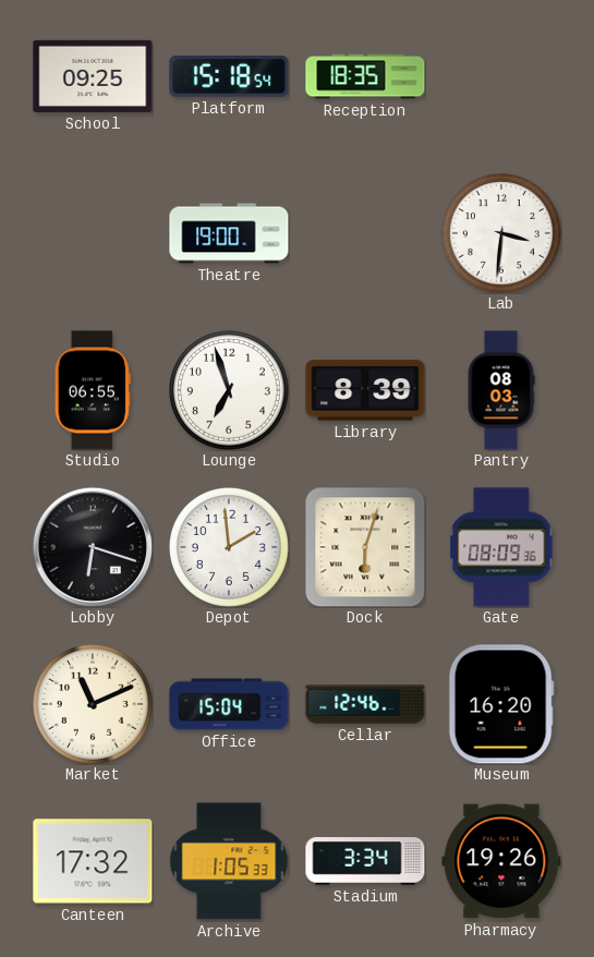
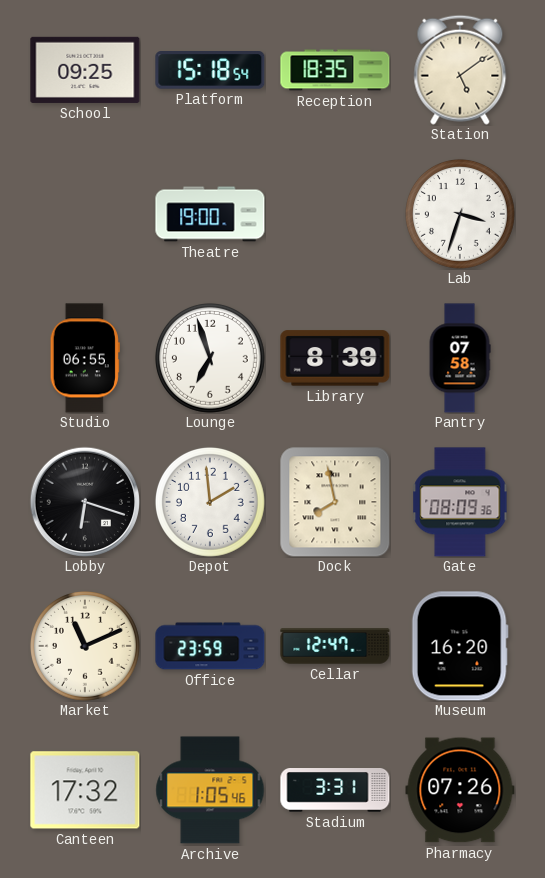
Station: none -> 5:09
Lab: 3:31 -> 3:33
Pantry: 08:03 -> 07:58
Dock: 6:03 -> 7:58
Office: 15:04 -> 23:59
Cellar: 12:46 -> 12:47
Archive: 1:05:33 -> 1:05:46
Stadium: 3:34 -> 3:31
Pharmacy: 19:26 -> 07:26
